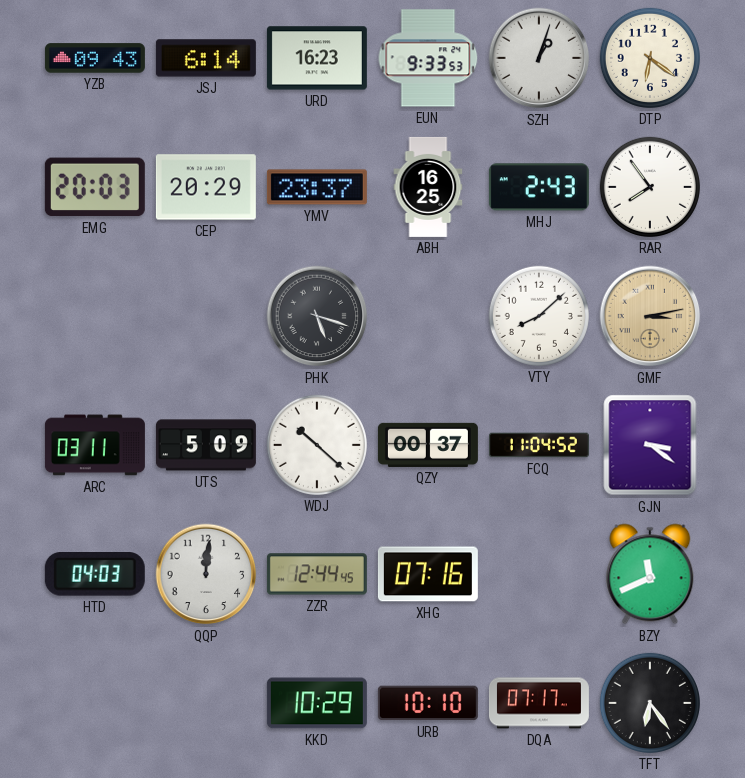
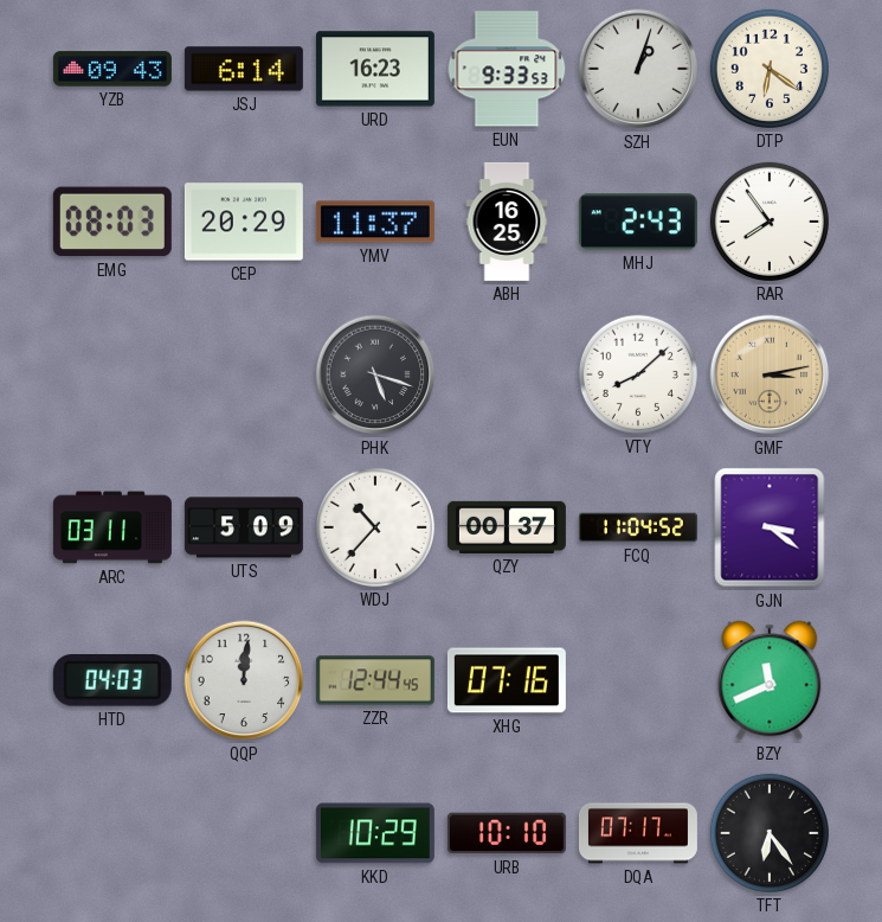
EMG: 20:03 -> 08:03
YMV: 23:37 -> 11:37
WDJ: 10:22 -> 10:37
